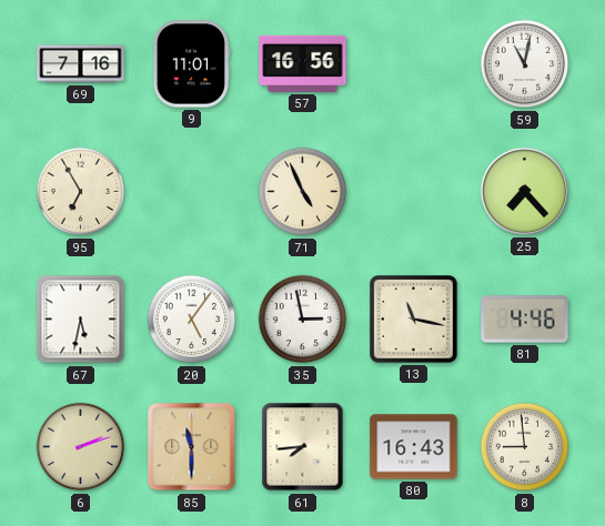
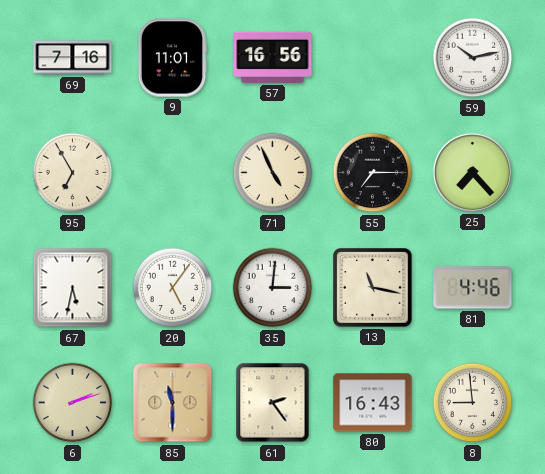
59: 11:02 -> 10:13
55: none -> 7:15
35: 2:58 -> 3:01
61: 7:44 -> 2:24
